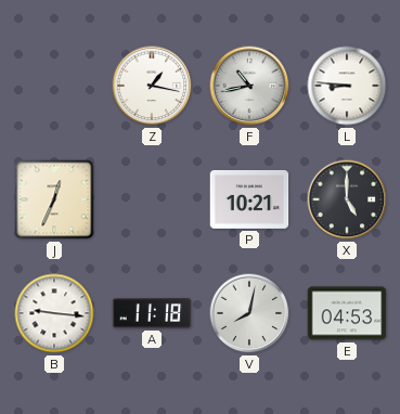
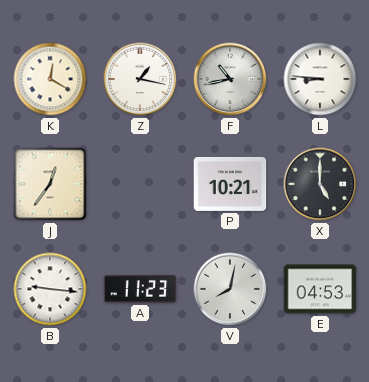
K: none -> 12:20
J: 12:34 -> 12:36
A: 11:18 -> 11:23
